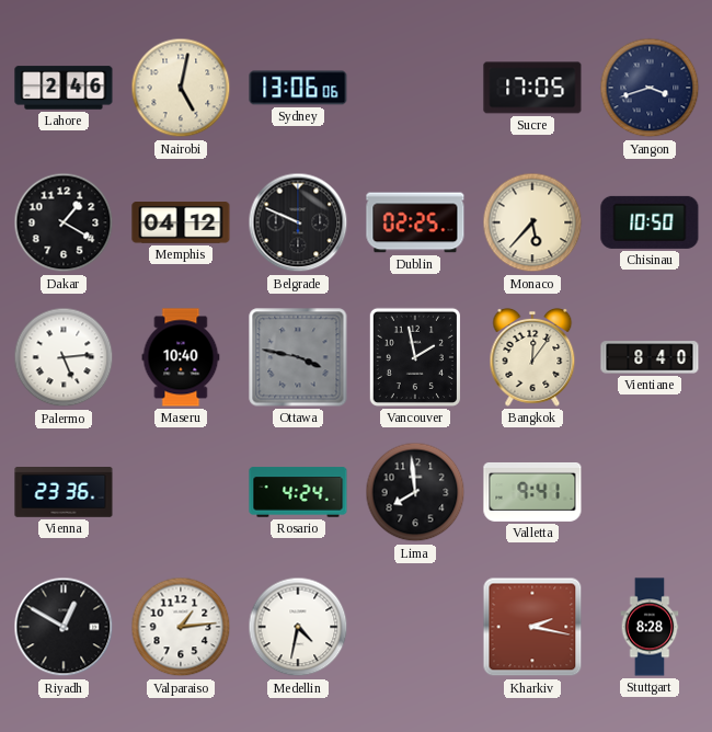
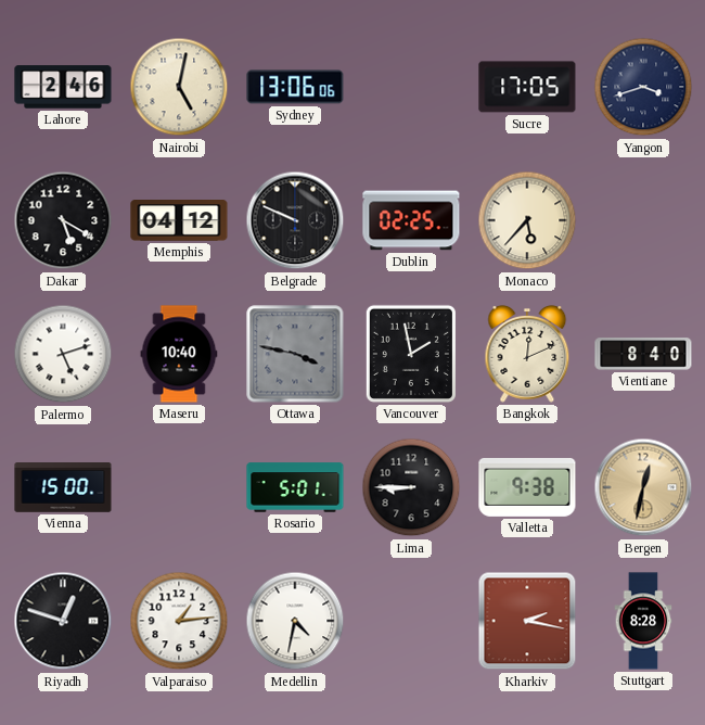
Dakar: 1:20 -> 5:20
Chisinau: 10:50 -> none
Palermo: 5:14 -> 5:12
Bangkok: 12:06 -> 12:11
Vienna: 23:36 -> 15:00
Rosario: 4:24 -> 5:01
Lima: 7:59 -> 8:45
Valletta: 9:41 -> 9:38
Bergen: none -> 12:32
Riyadh: 12:50 -> 12:48
